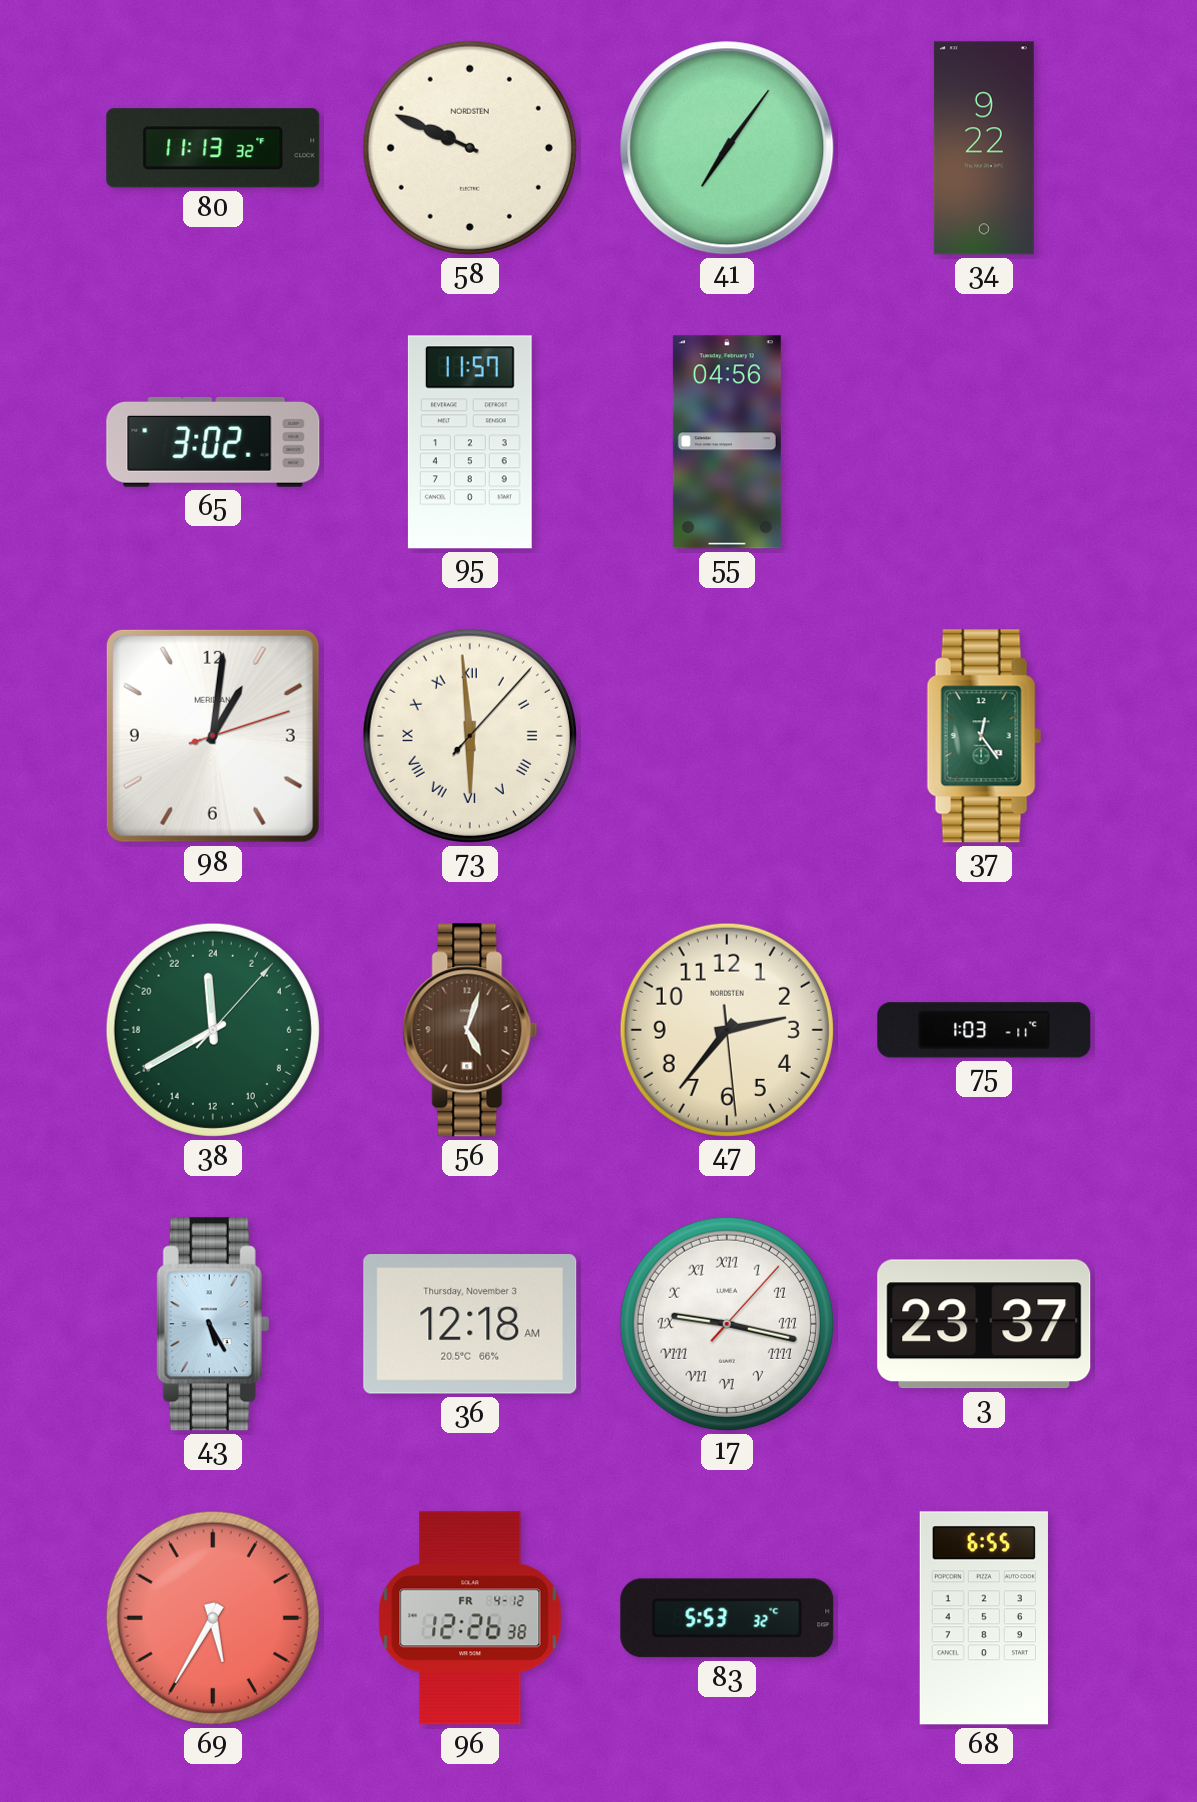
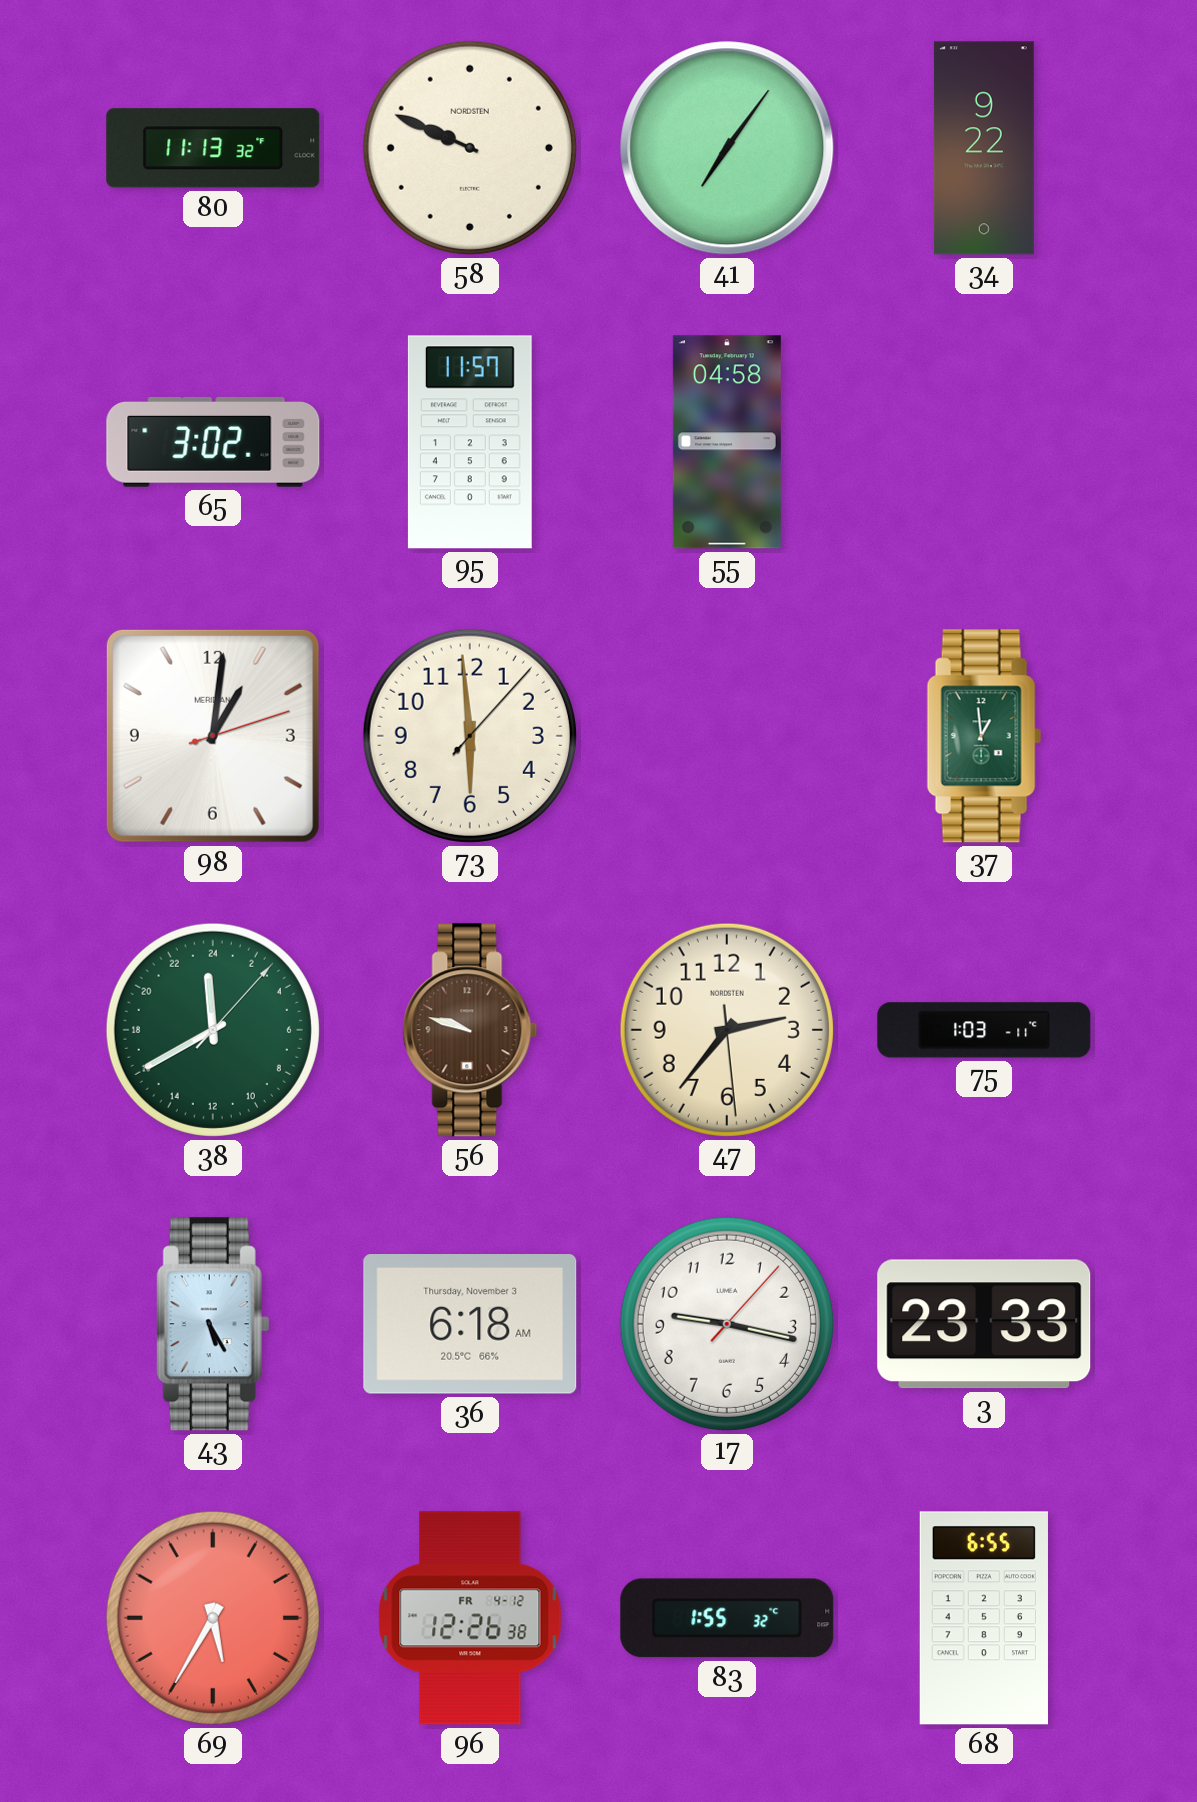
55: 04:56 -> 04:58
73 numerals: Roman -> Arabic
37: 12:24 -> 12:59
56: 5:03 -> 9:48
36: 12:18 -> 6:18
17 numerals: Roman -> Arabic
3: 23:37 -> 23:33
83: 5:53 -> 1:55
